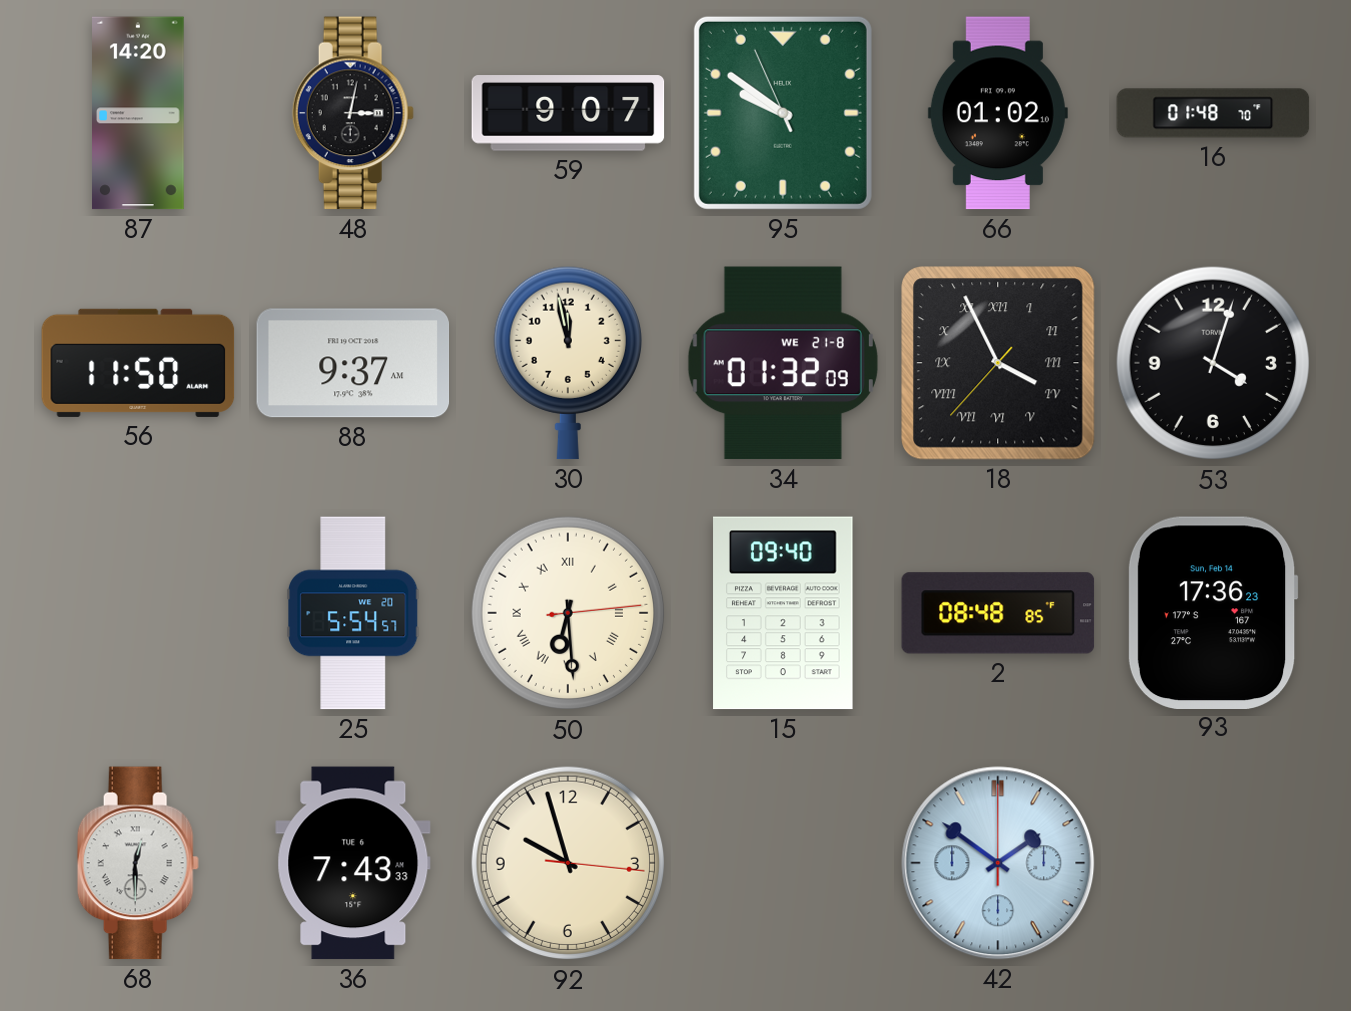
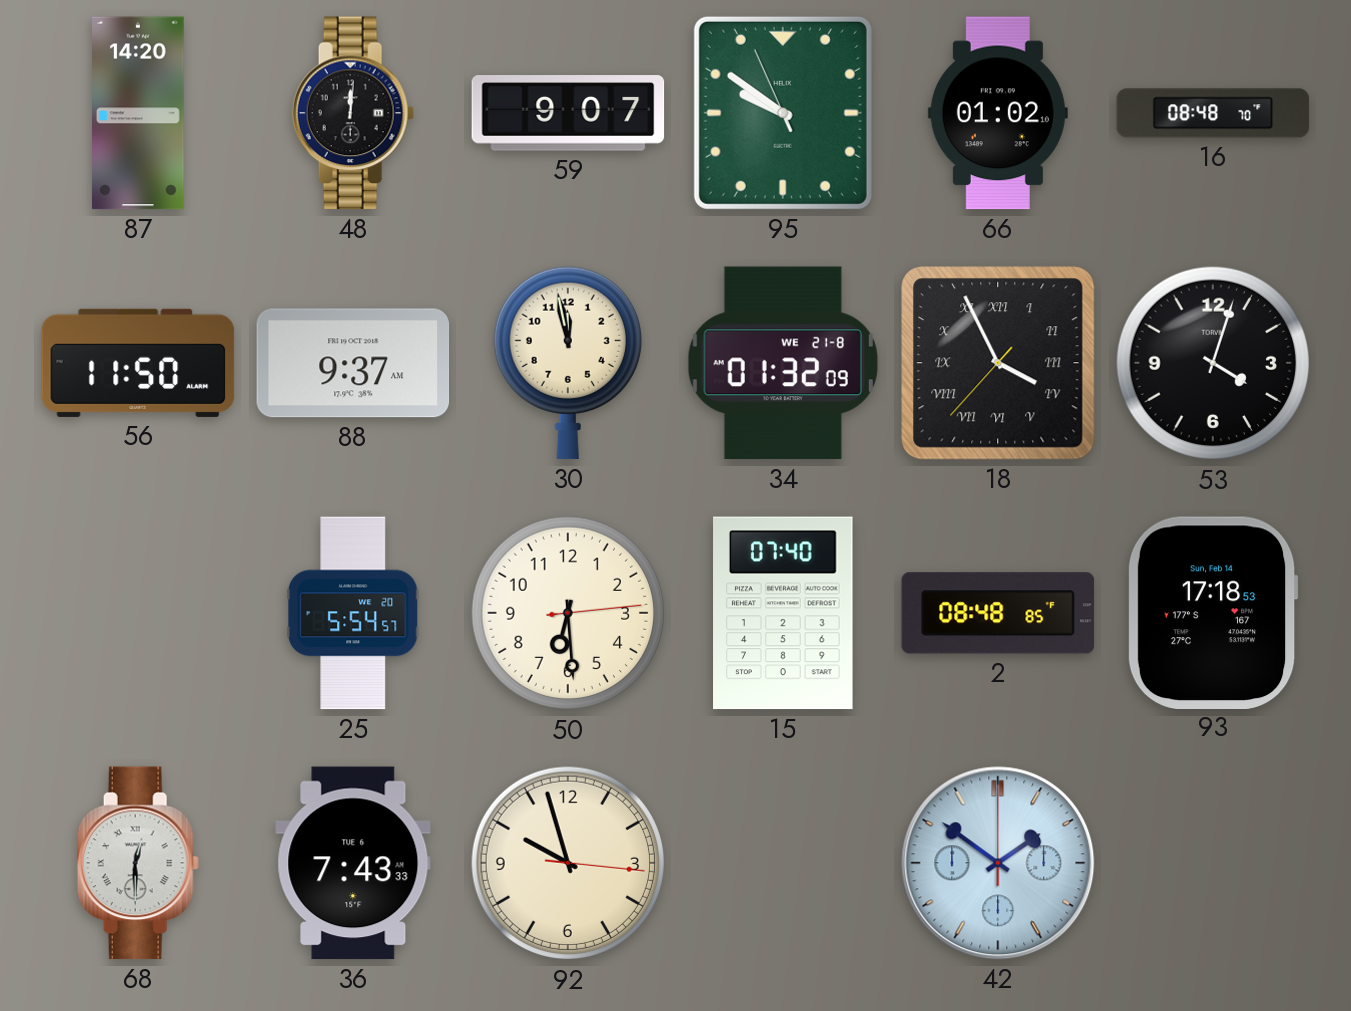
48: 3:02 -> 12:01
16: 01:48 -> 08:48
50 numerals: Roman -> Arabic
15: 09:40 -> 07:40
93: 17:36 -> 17:18
